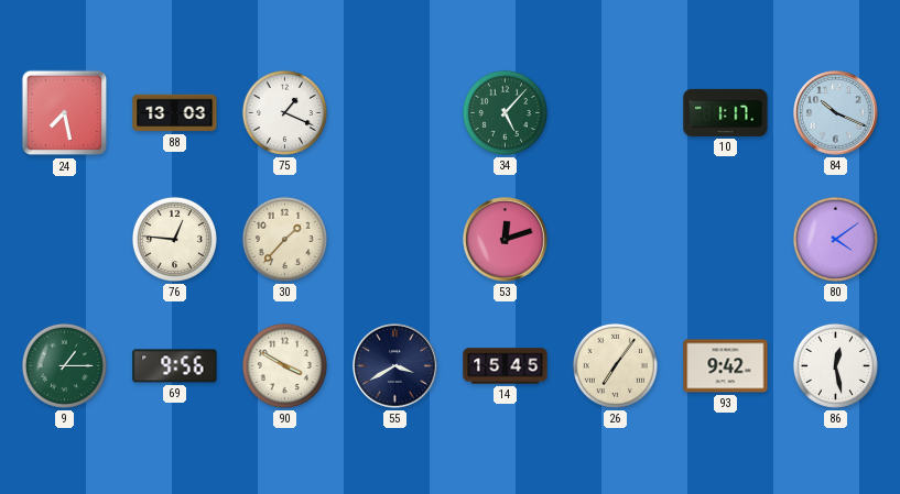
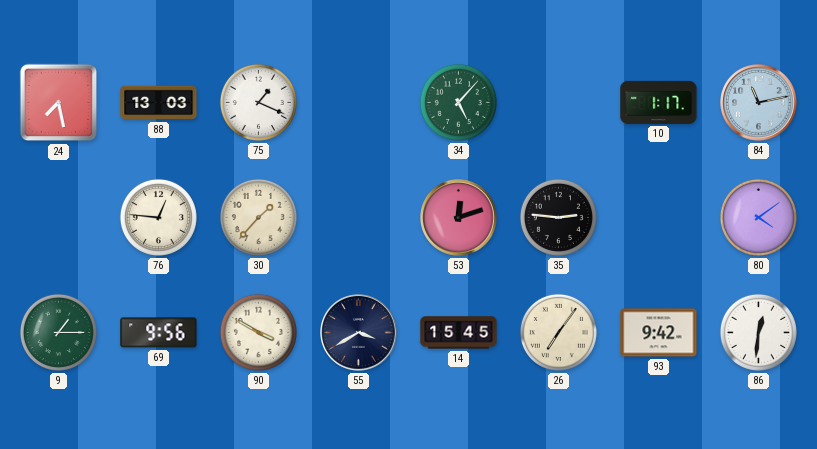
84: 10:19 -> 11:13
35: none -> 2:46
86: 12:28 -> 12:31
